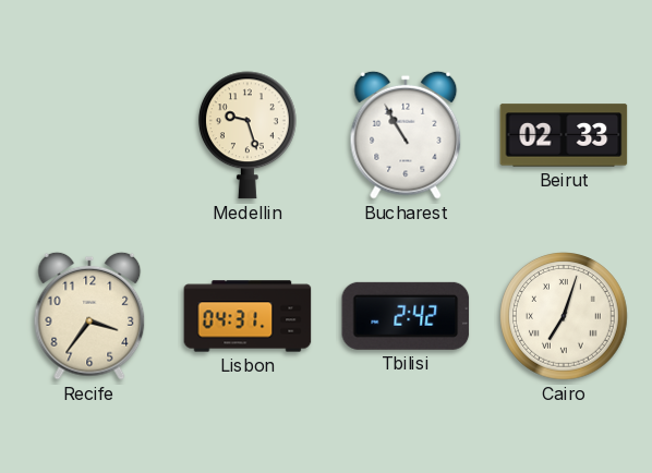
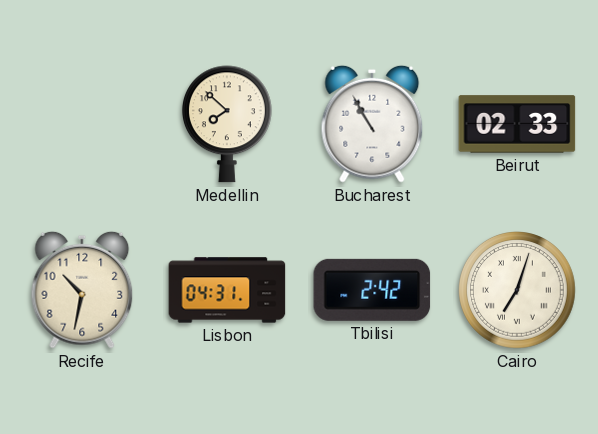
Medellin: 9:27 -> 7:52
Recife: 3:36 -> 10:32
